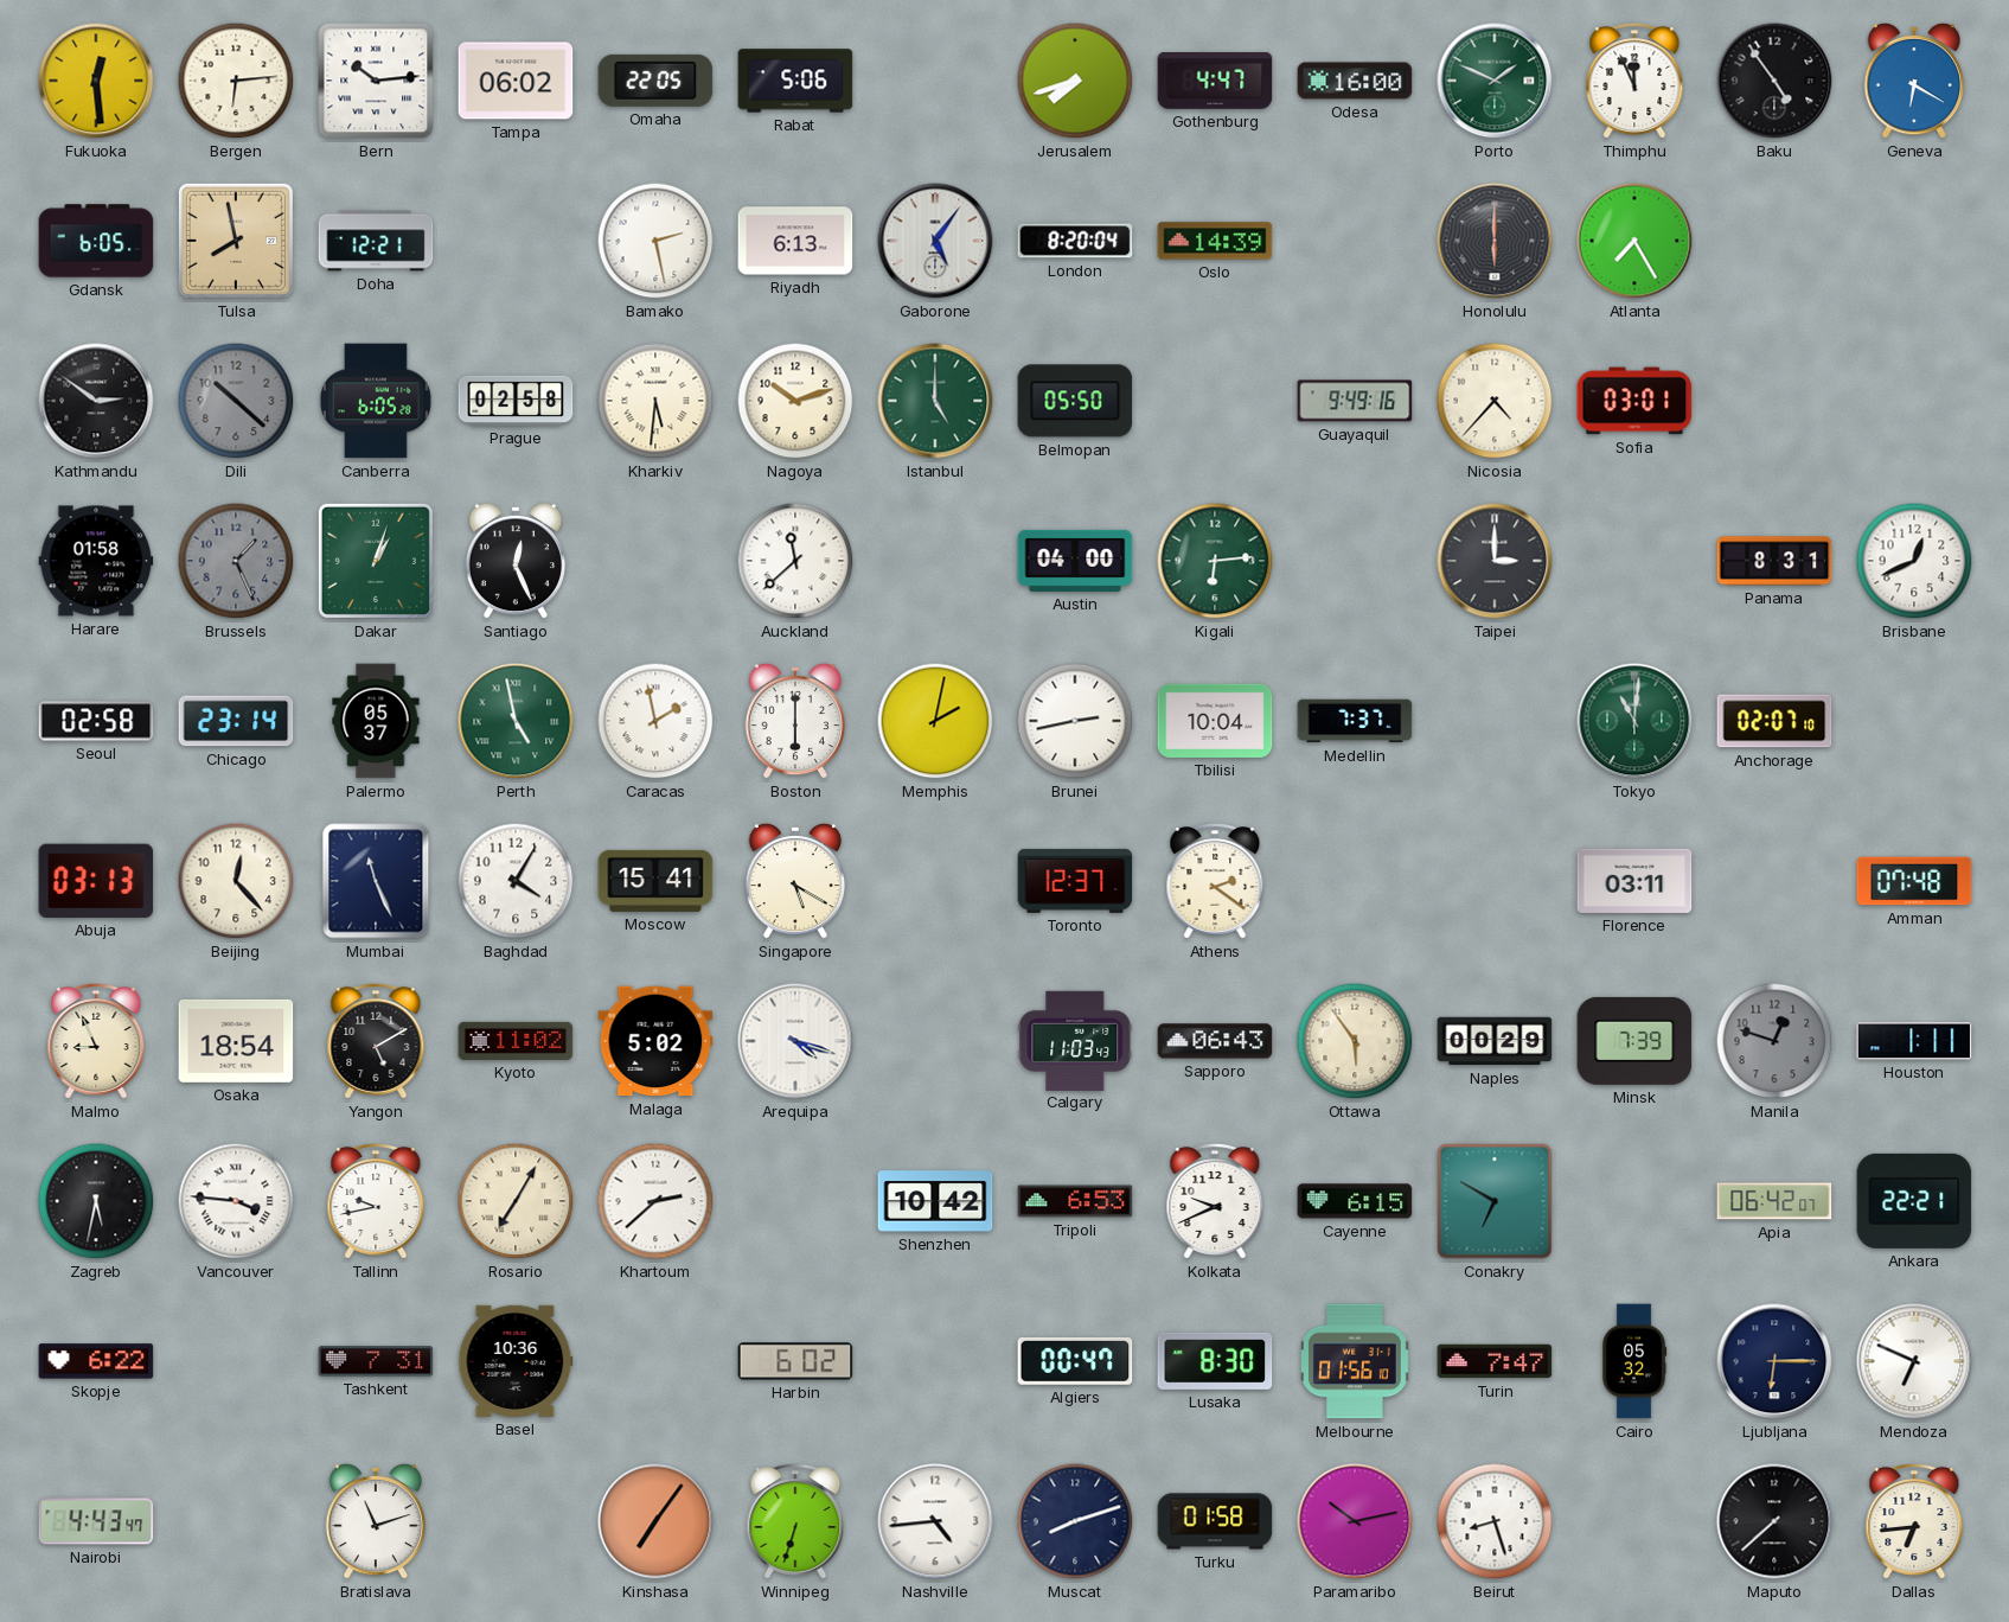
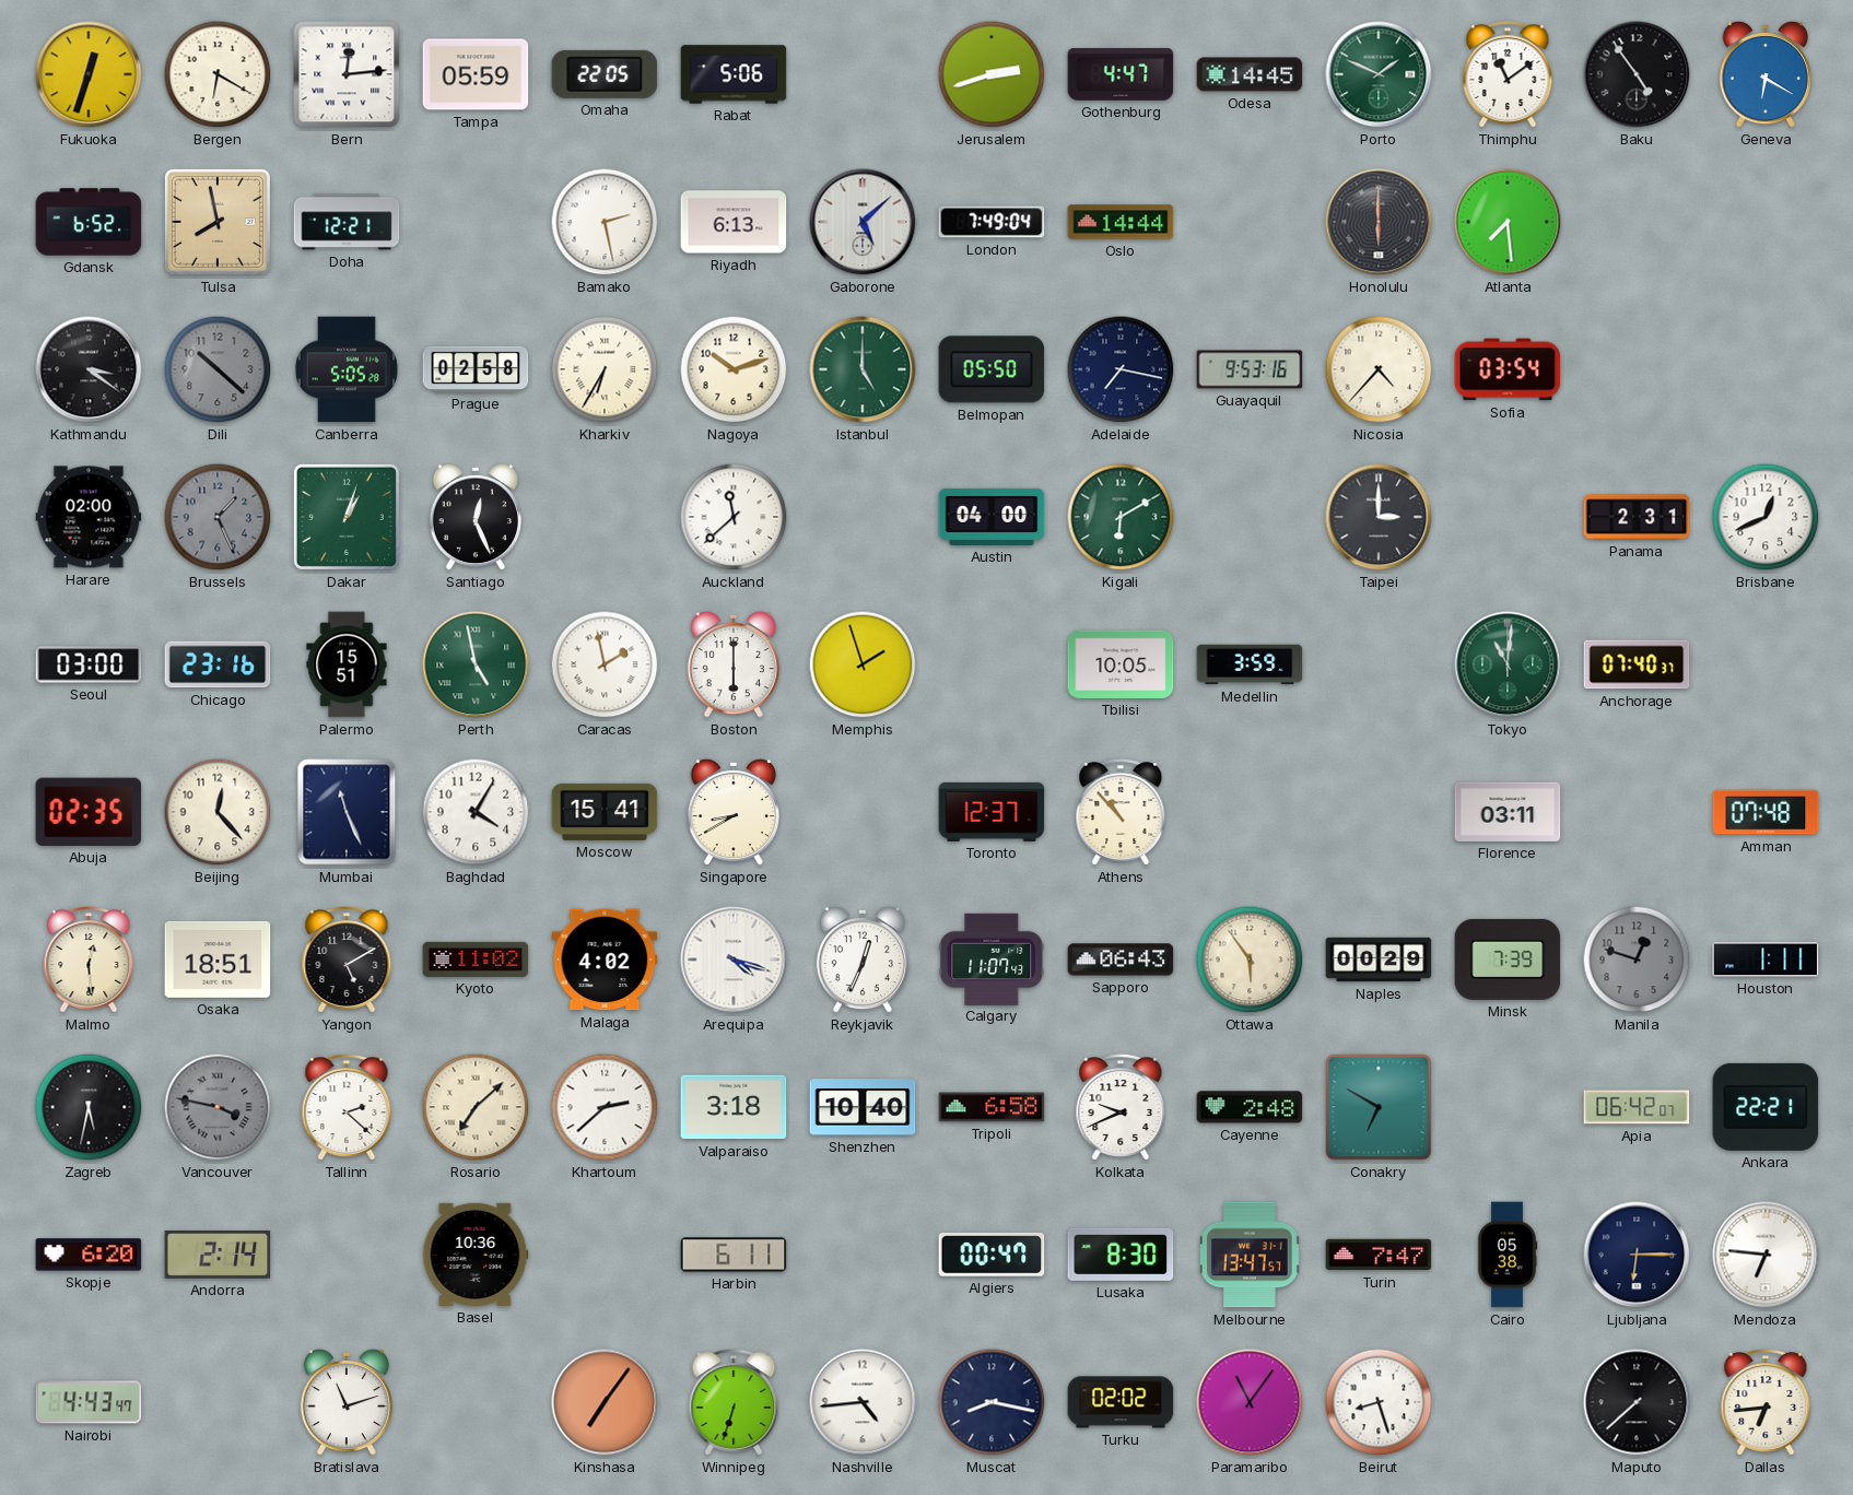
Fukuoka: 12:29 -> 12:33
Bergen: 6:14 -> 6:20
Bern: 10:14 -> 12:14
Tampa: 06:02 -> 05:59
Jerusalem: 7:42 -> 2:42
Odesa: 16:00 -> 14:45
Thimphu: 11:56 -> 11:09
Gdansk: 6:05 -> 6:52
Gaborone: 5:06 -> 5:08
London: 8:20 -> 7:49
Oslo: 14:39 -> 14:44
Atlanta: 7:25 -> 7:29
Kathmandu: 2:51 -> 3:21
Canberra: 6:05 -> 5:05
Kharkiv: 5:31 -> 6:35
Adelaide: none -> 7:17
Guayaquil: 9:49 -> 9:53
Sofia: 03:01 -> 03:54
Harare: 01:58 -> 02:00
Kigali: 6:14 -> 6:10
Panama: 8:31 -> 2:31
Seoul: 02:58 -> 03:00
Chicago: 23:14 -> 23:16
Palermo: 05:37 -> 15:51
Memphis: 2:02 -> 1:57
Brunei: 2:43 -> none
Tbilisi: 10:04 -> 10:05
Medellin: 7:37 -> 3:59
Anchorage: 02:07 -> 07:40
Abuja: 03:13 -> 02:35
Singapore: 5:20 -> 8:40
Athens: 2:21 -> 10:53
Malmo: 8:56 -> 12:29
Osaka: 18:54 -> 18:51
Malaga: 5:02 -> 4:02
Reykjavik: none -> 12:34
Calgary: 11:03 -> 11:07
Vancouver: 3:46 -> 3:47
Vancouver dial: white -> grey
Tallinn: 9:43 -> 2:22
Rosario: 7:05 -> 7:08
Valparaiso: none -> 3:18
Shenzhen: 10:42 -> 10:40
Tripoli: 6:53 -> 6:58
Cayenne: 6:15 -> 2:48
Skopje: 6:22 -> 6:20
Andorra: none -> 2:14
Tashkent: 7:31 -> none
Harbin: 6:02 -> 6:11
Melbourne: 01:56 -> 13:47
Cairo: 05:32 -> 05:38
Mendoza: 6:49 -> 6:46
Muscat: 8:12 -> 8:17
Turku: 01:58 -> 02:02
Paramaribo: 10:13 -> 11:06
